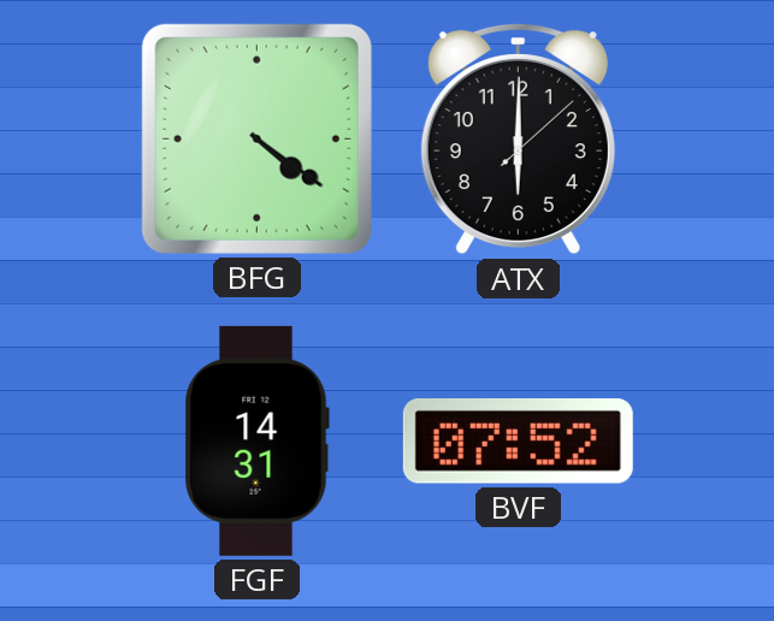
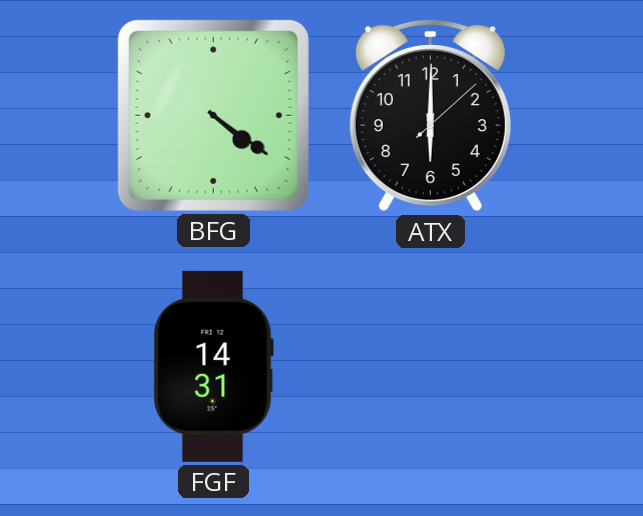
BVF: 07:52 -> none
